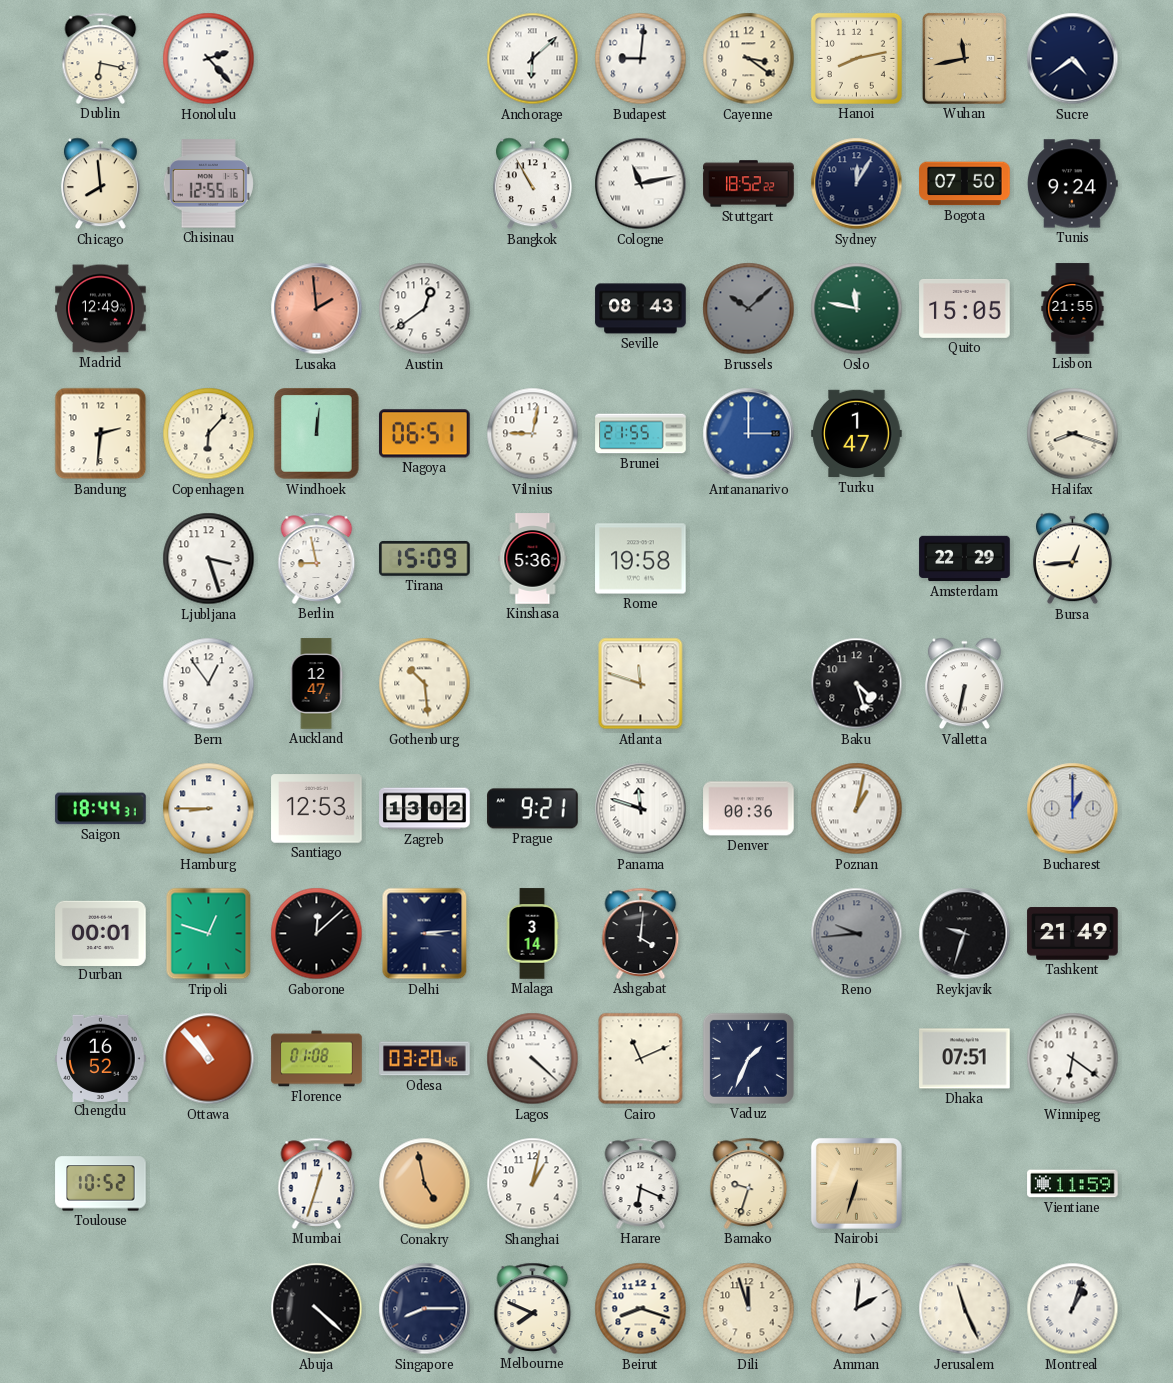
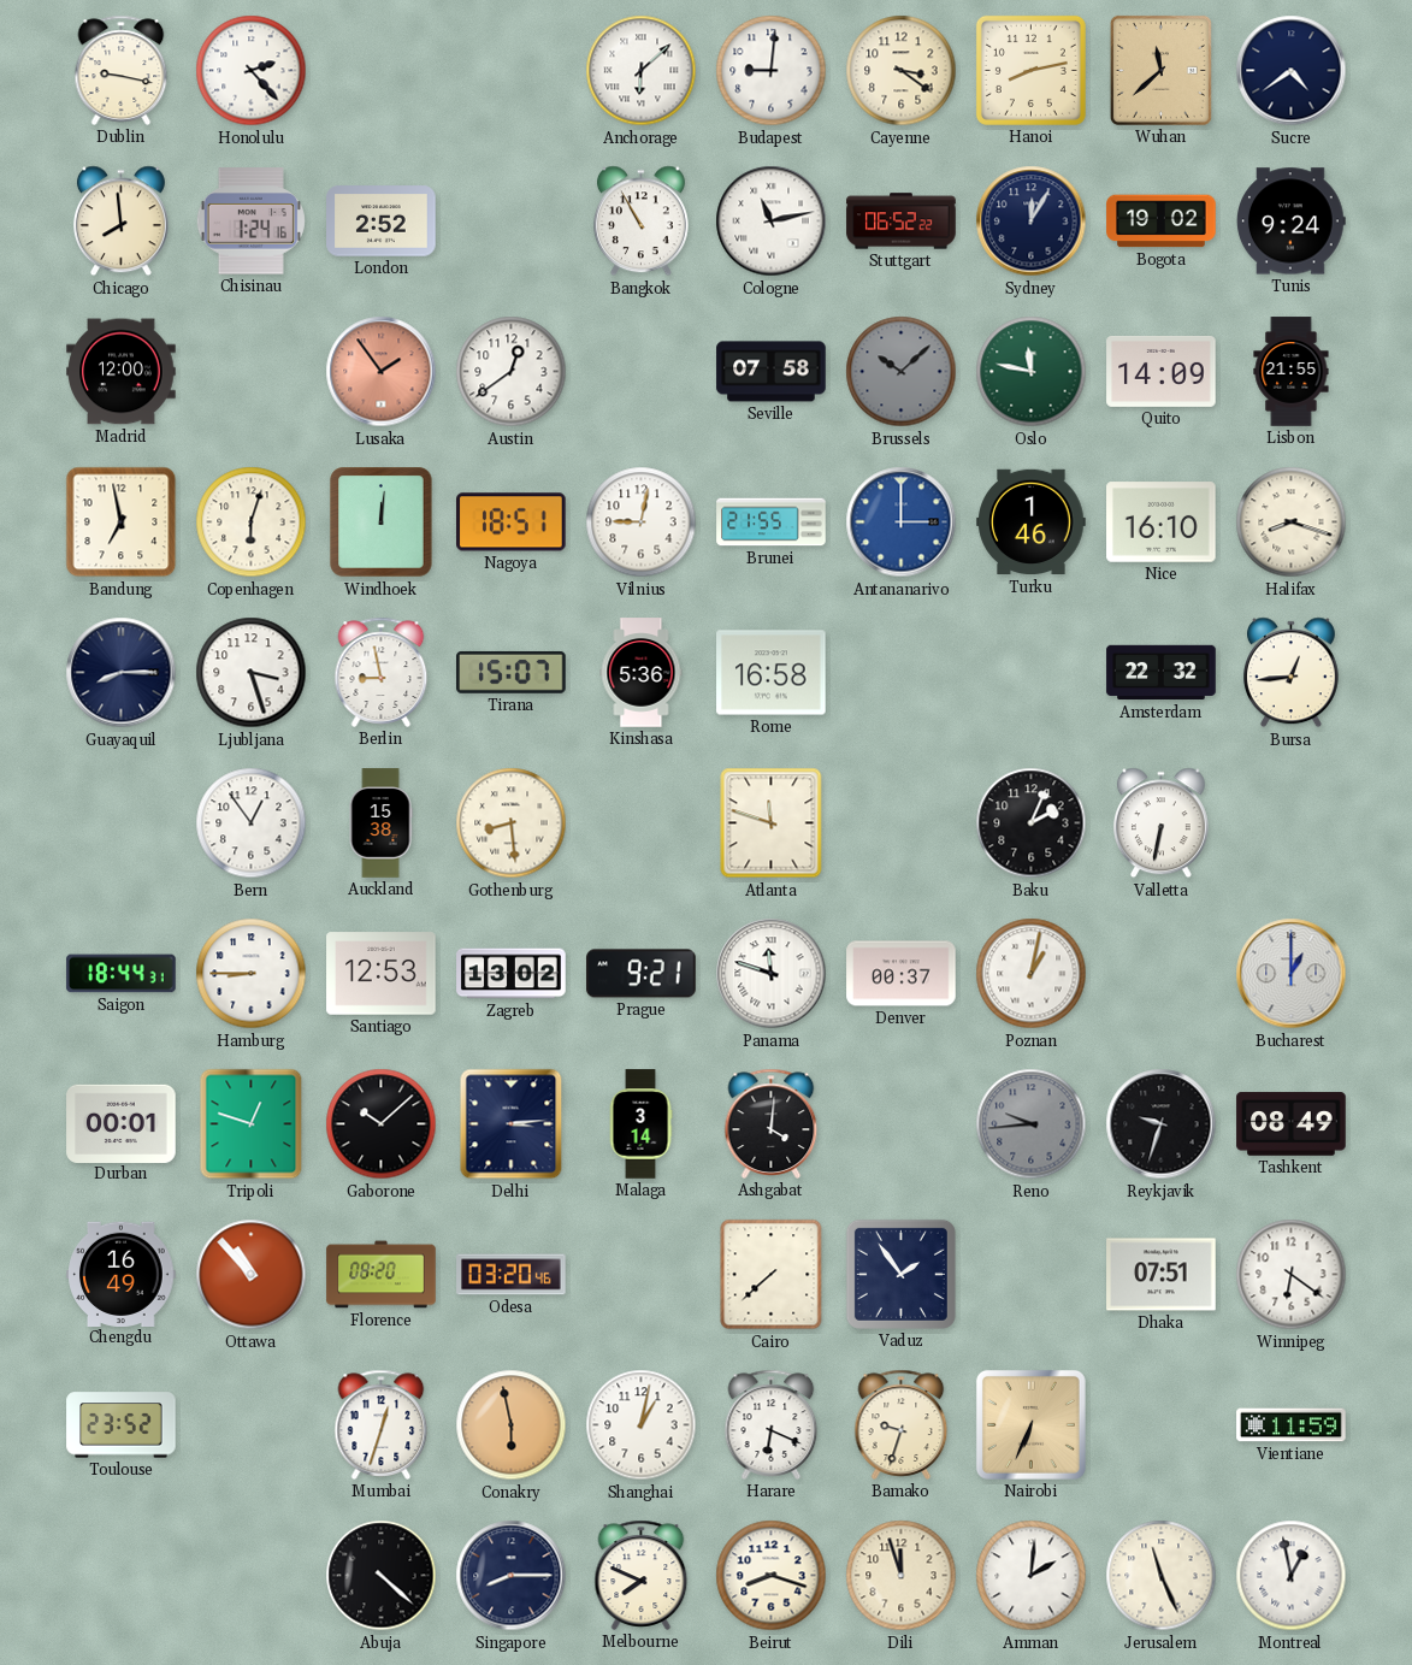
Dublin: 6:17 -> 9:17
Wuhan: 11:43 -> 11:38
Chisinau: 12:55 -> 1:24
London: none -> 2:52
Stuttgart: 18:52 -> 06:52
Bogota: 07:50 -> 19:02
Madrid: 12:49 -> 12:00
Lusaka: 1:59 -> 1:54
Seville: 08:43 -> 07:58
Quito: 15:05 -> 14:09
Bandung: 2:31 -> 6:58
Copenhagen: 6:07 -> 6:03
Nagoya: 06:51 -> 18:51
Turku: 1:47 -> 1:46
Nice: none -> 16:10
Guayaquil: none -> 8:15
Tirana: 15:09 -> 15:07
Rome: 19:58 -> 16:58
Amsterdam: 22:29 -> 22:32
Auckland: 12:47 -> 15:38
Gothenburg: 10:29 -> 8:29
Baku: 4:27 -> 2:04
Denver: 00:36 -> 00:37
Gaborone: 12:08 -> 10:08
Tashkent: 21:49 -> 08:49
Chengdu: 16:52 -> 16:49
Florence: 01:08 -> 08:20
Lagos: 4:22 -> none
Cairo: 11:11 -> 7:38
Vaduz: 1:34 -> 1:54
Toulouse: 10:52 -> 23:52
Conakry: 4:58 -> 5:58
Nairobi: 6:33 -> 6:34
Montreal: 1:03 -> 12:58
